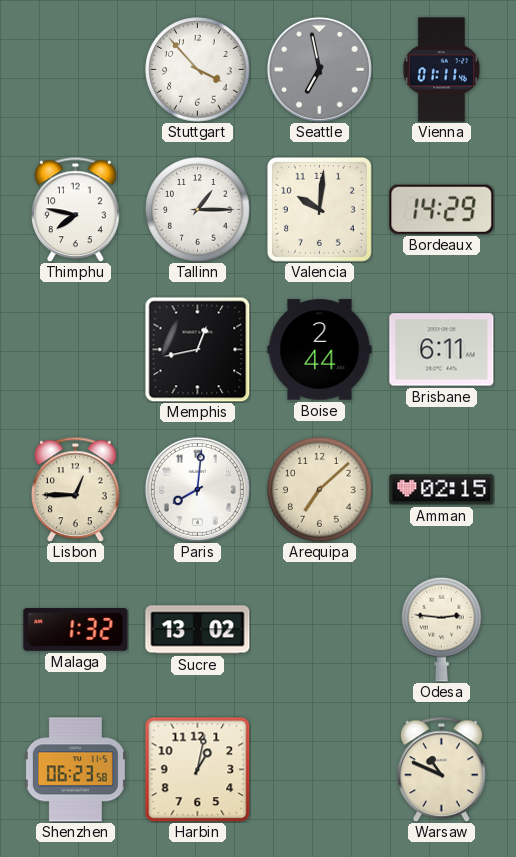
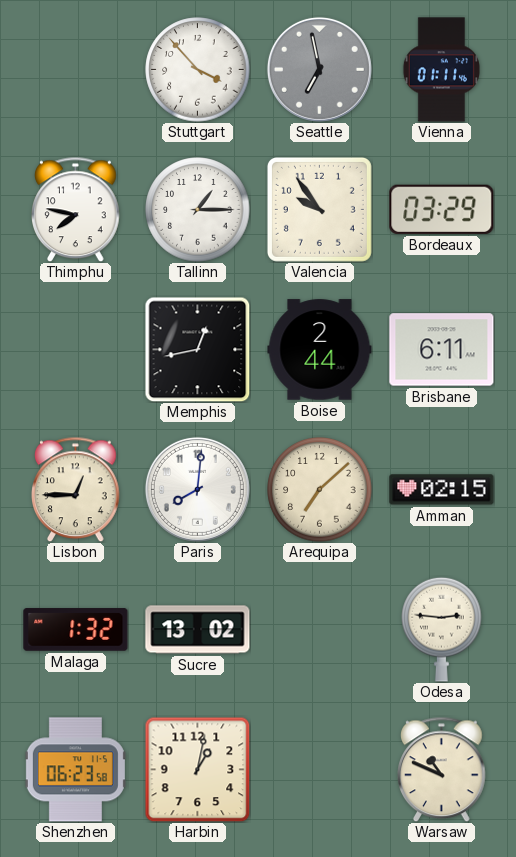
Valencia: 10:01 -> 9:54
Bordeaux: 14:29 -> 03:29
